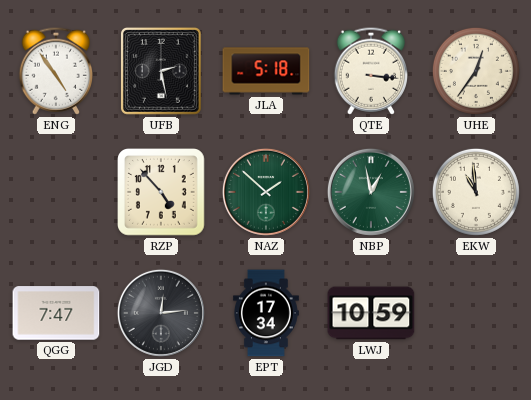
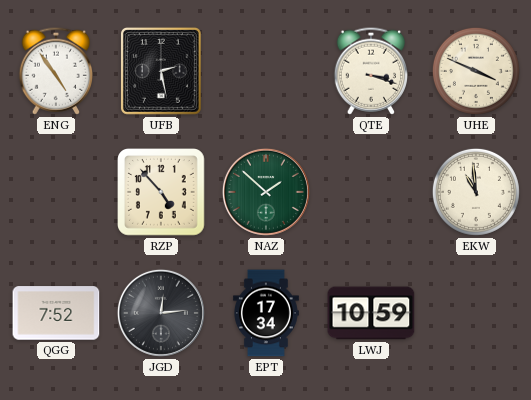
JLA: 5:18 -> none
QTE: 3:16 -> 3:18
UHE: 12:36 -> 3:49
NBP: 12:58 -> none
QGG: 7:47 -> 7:52
